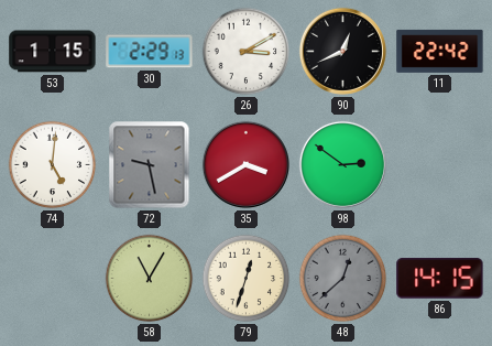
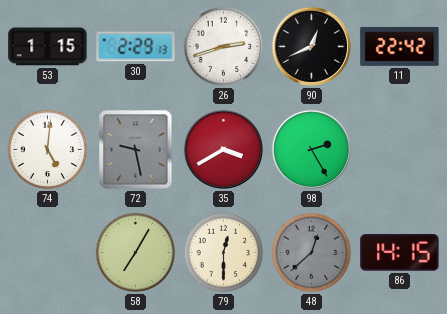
26: 3:10 -> 2:42
98: 2:51 -> 2:25
58: 11:05 -> 7:05
79: 12:33 -> 12:30
